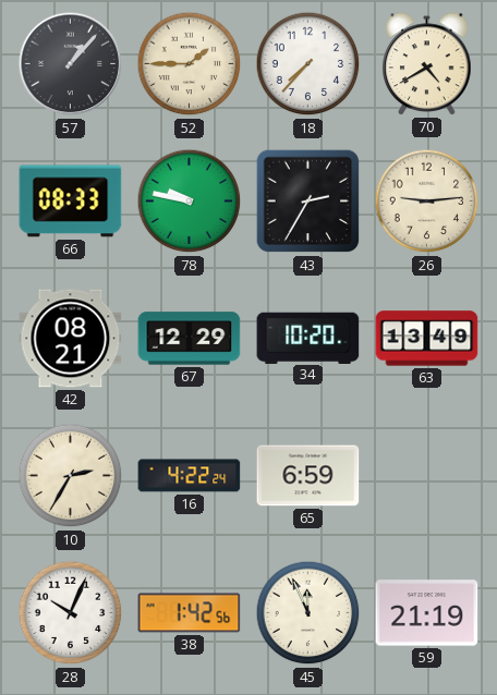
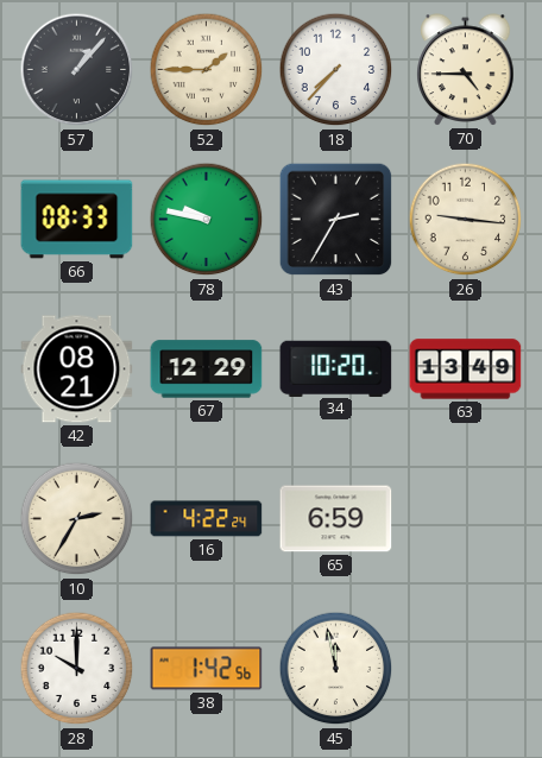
70: 4:40 -> 4:45
26: 9:14 -> 9:16
28: 10:04 -> 10:00
45: 11:56 -> 11:58
59: 21:19 -> none
